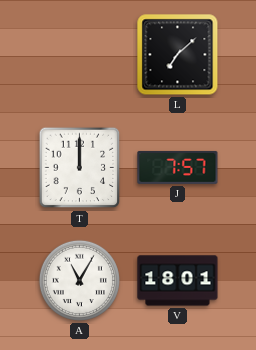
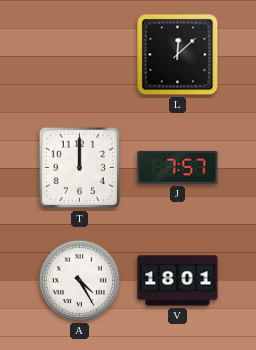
L: 7:08 -> 12:08
A: 11:05 -> 4:25
